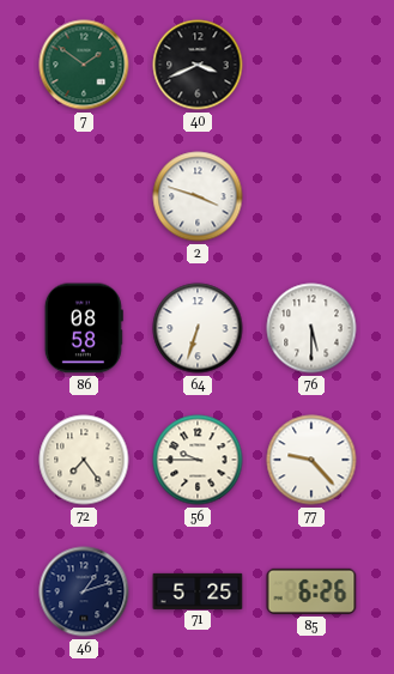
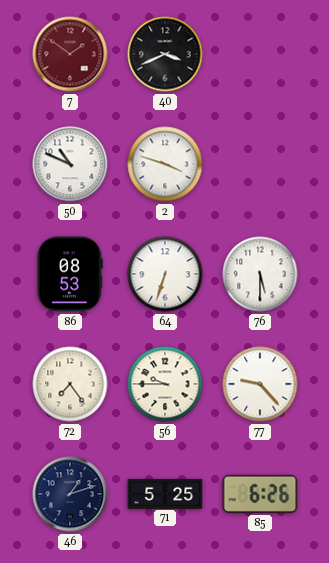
7 dial: green -> burgundy
50: none -> 10:49
86: 08:58 -> 08:53
